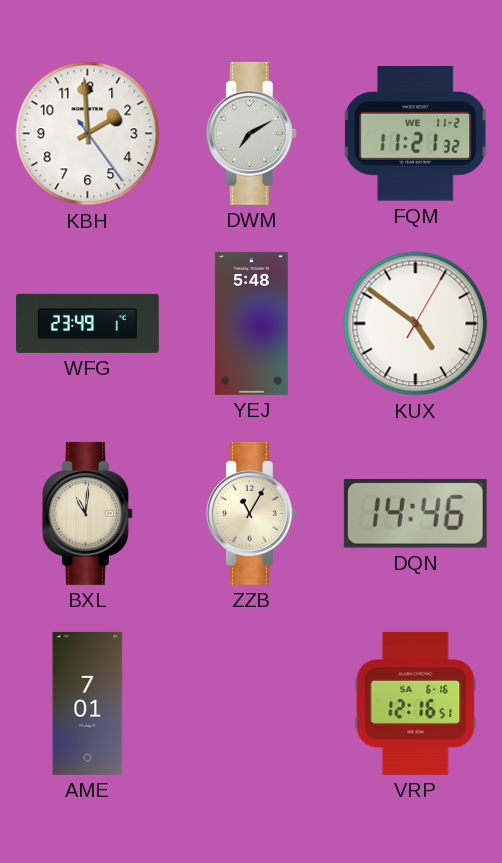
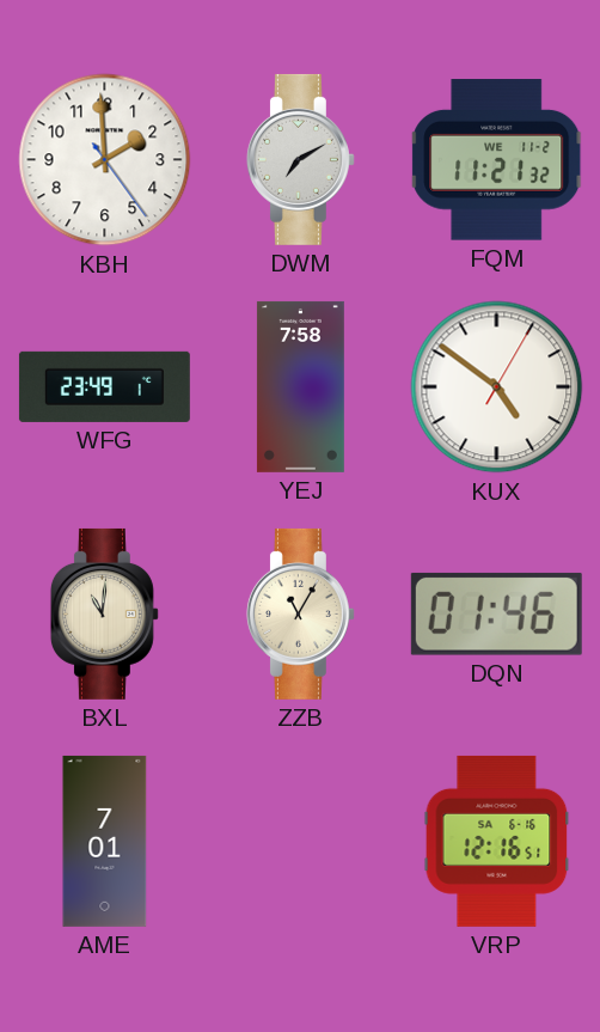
YEJ: 5:48 -> 7:58
DQN: 14:46 -> 01:46
